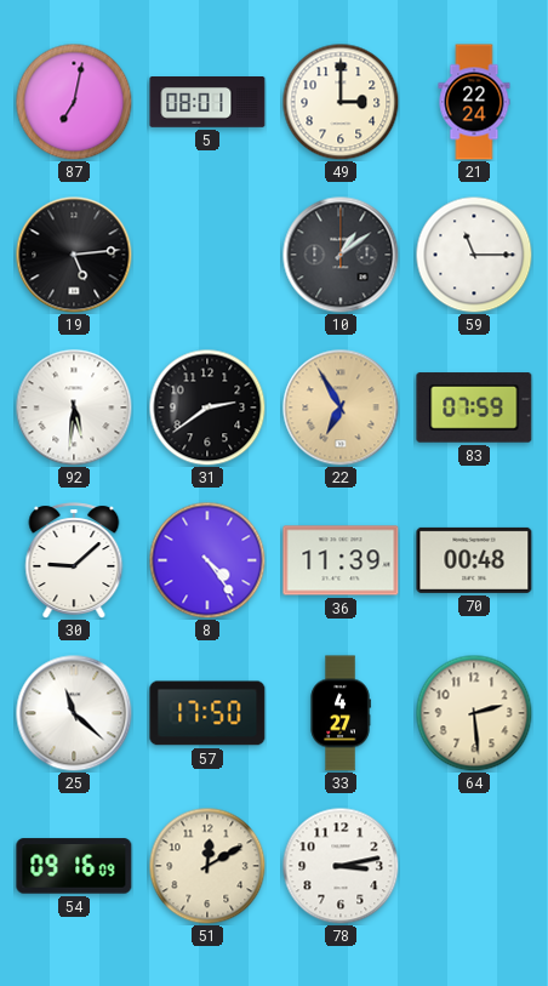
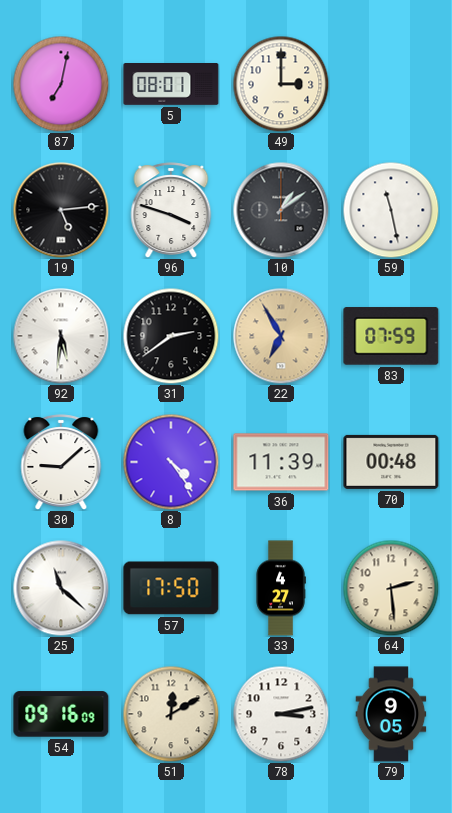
21: 22:24 -> none
96: none -> 3:48
59: 11:15 -> 11:28
79: none -> 9:05
